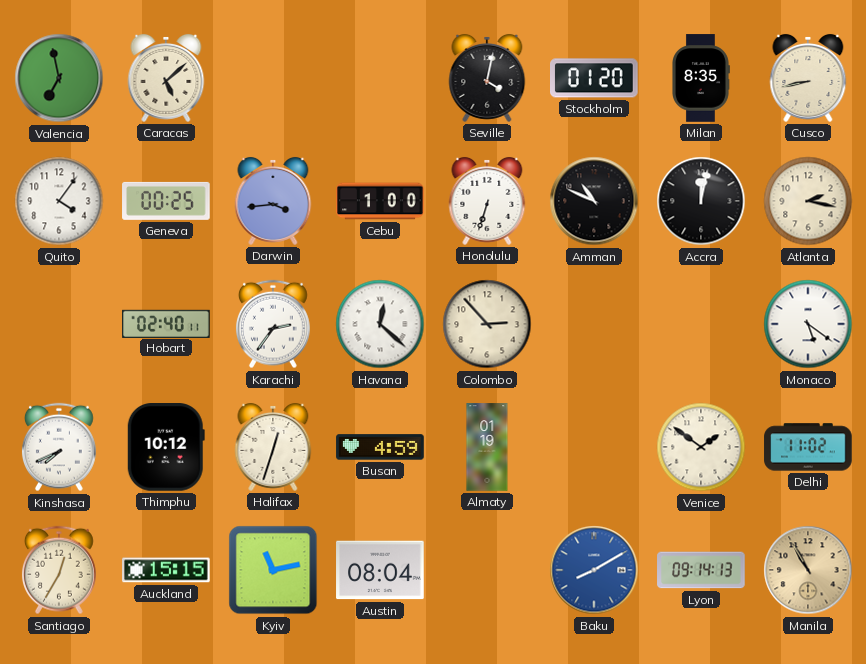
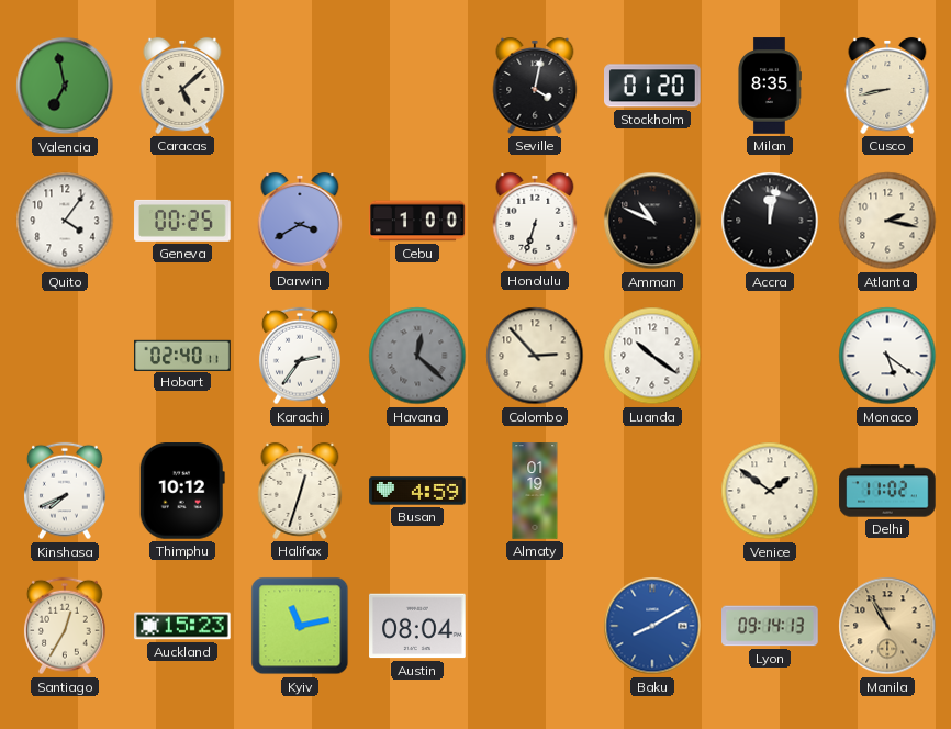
Darwin: 3:44 -> 3:40
Havana dial: white -> grey
Luanda: none -> 10:21
Auckland: 15:15 -> 15:23
